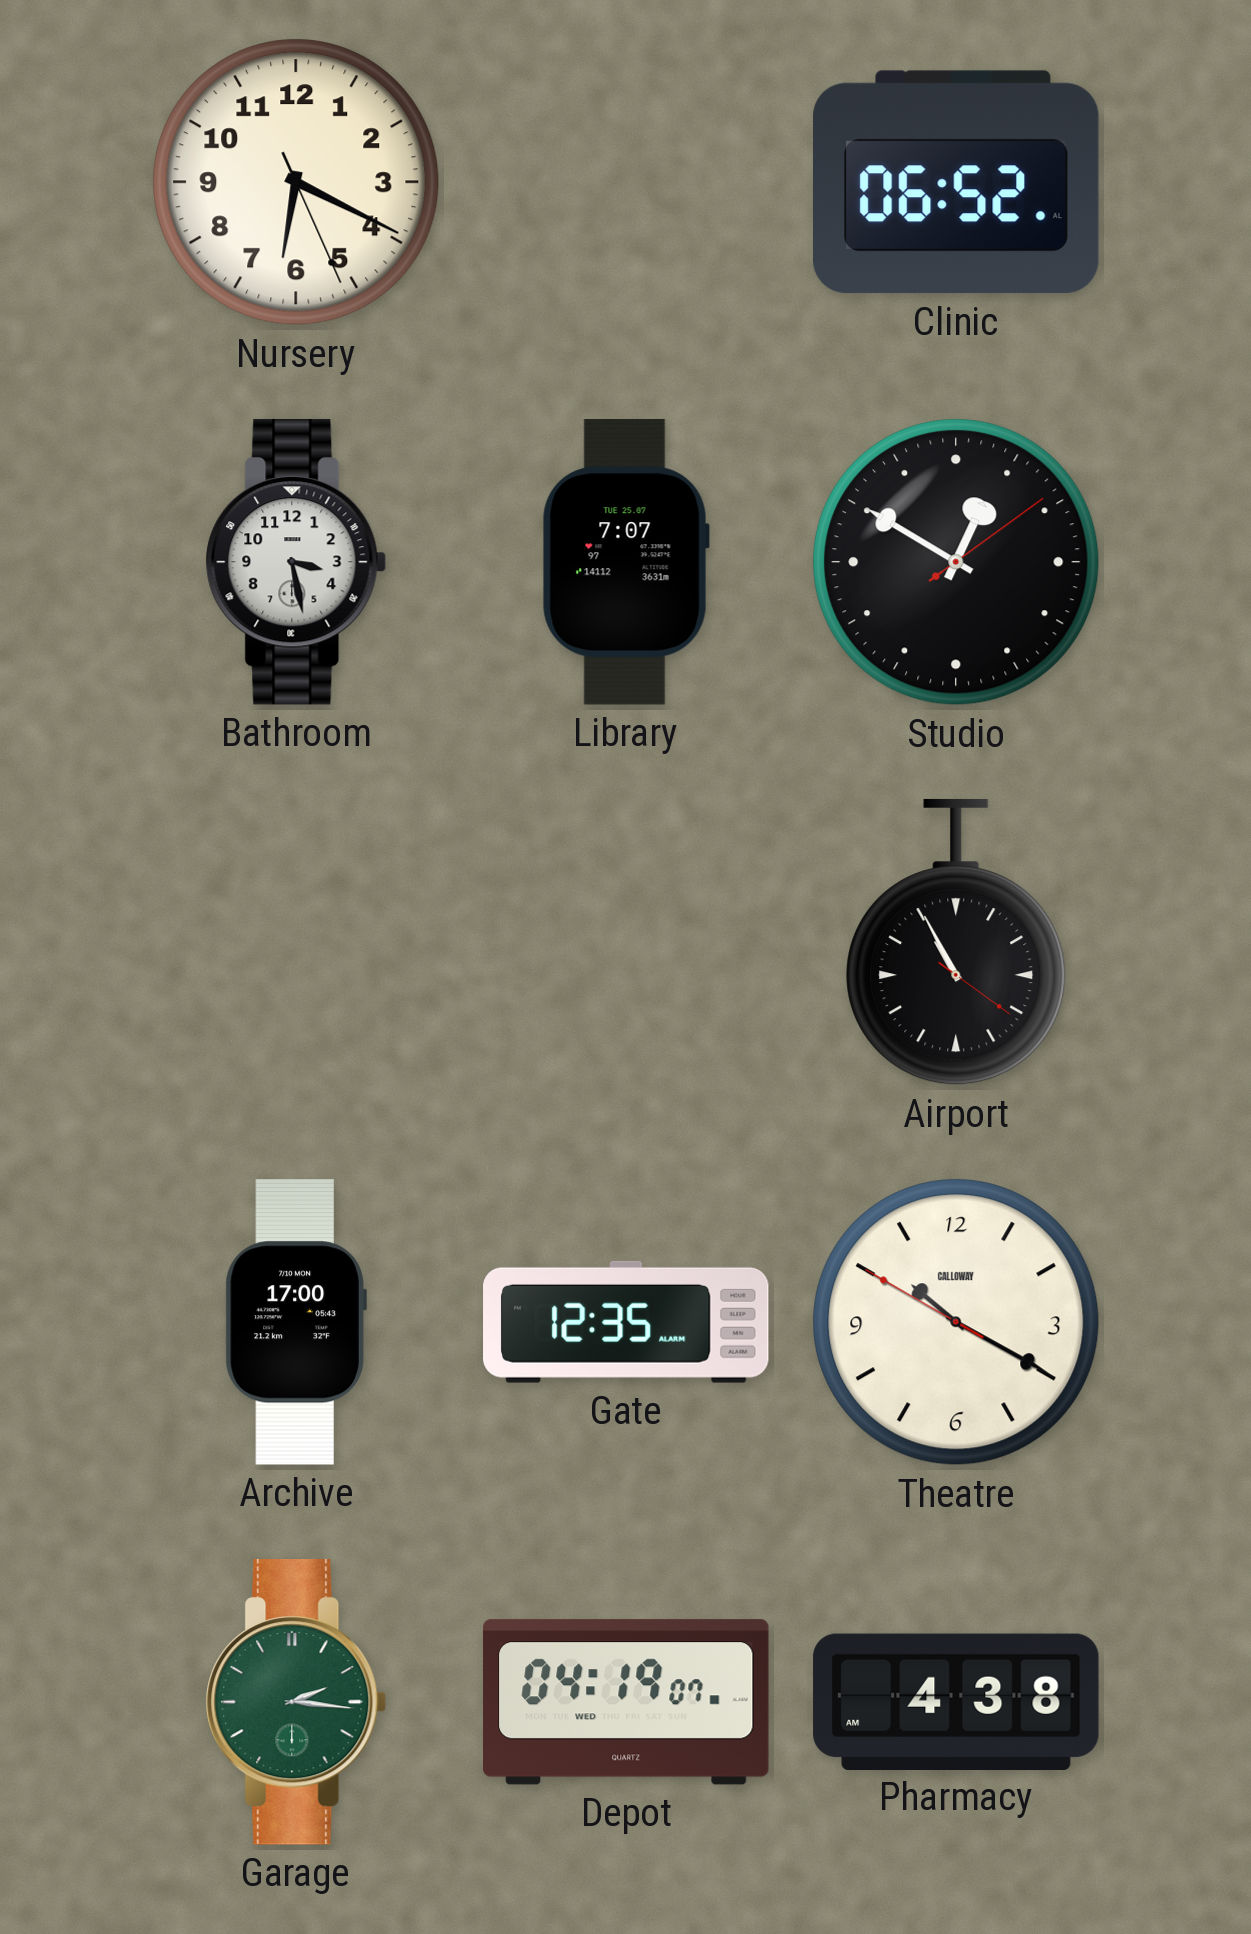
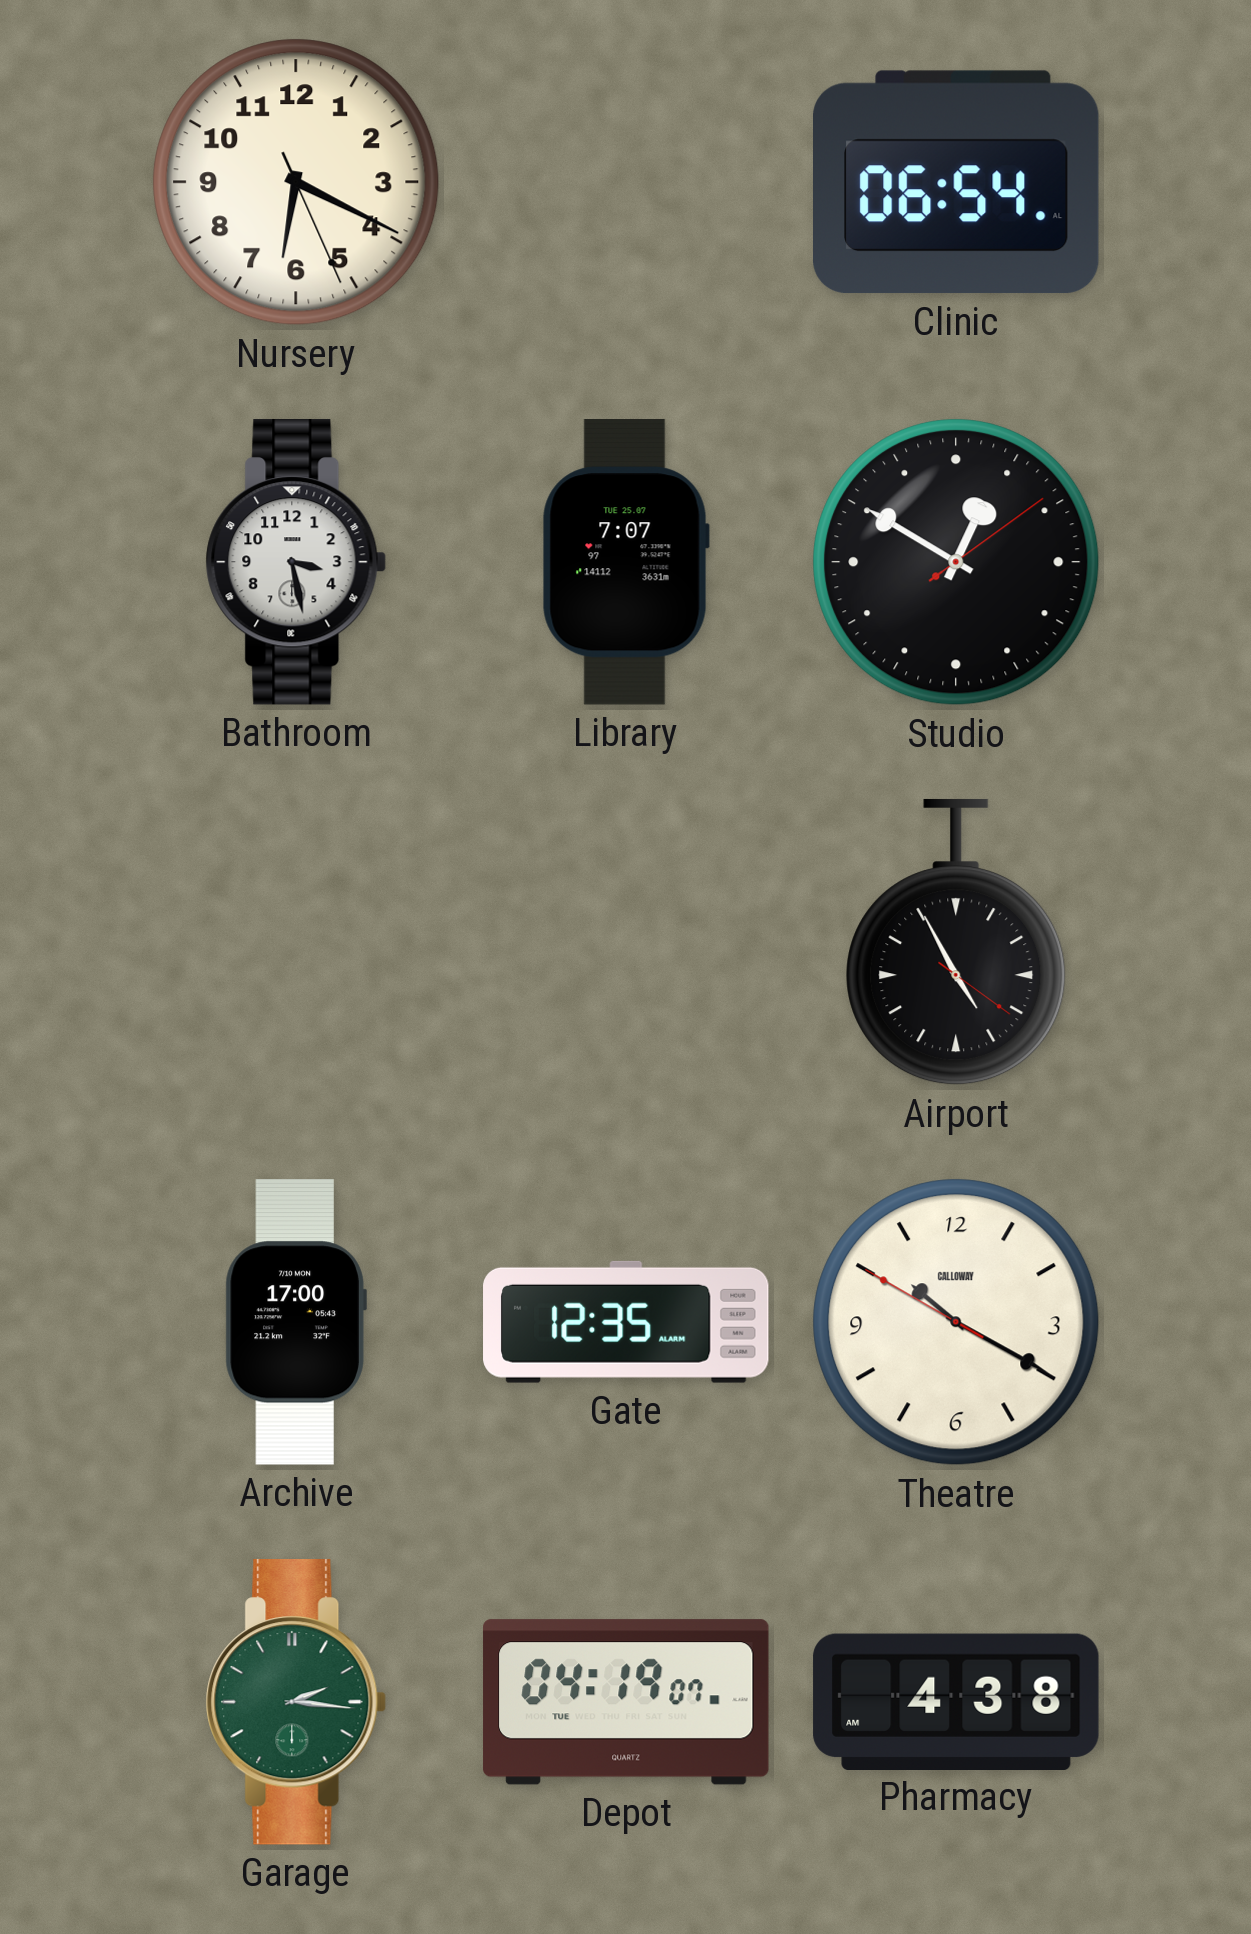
Clinic: 06:52 -> 06:54
Airport: 10:55 -> 4:55
Depot date: WED -> TUE
